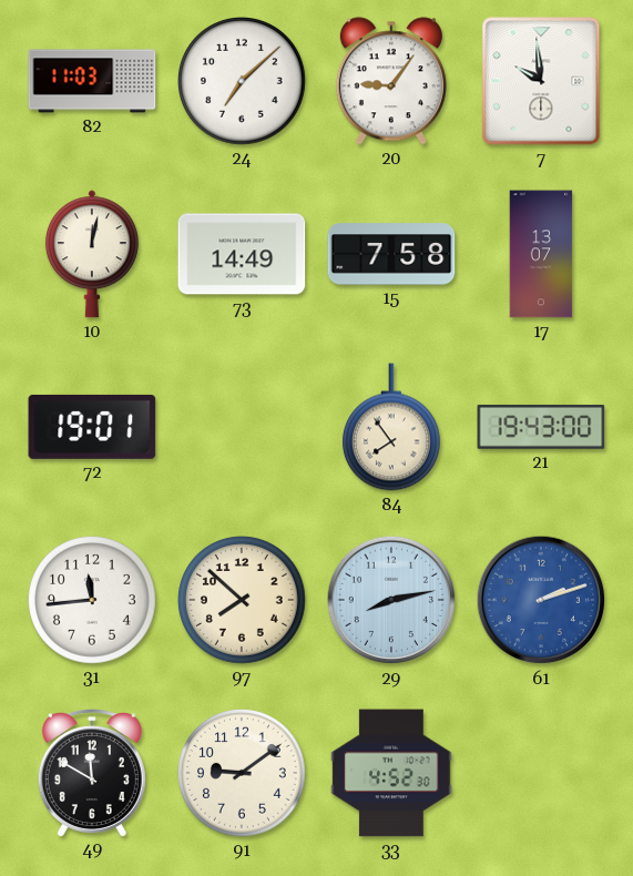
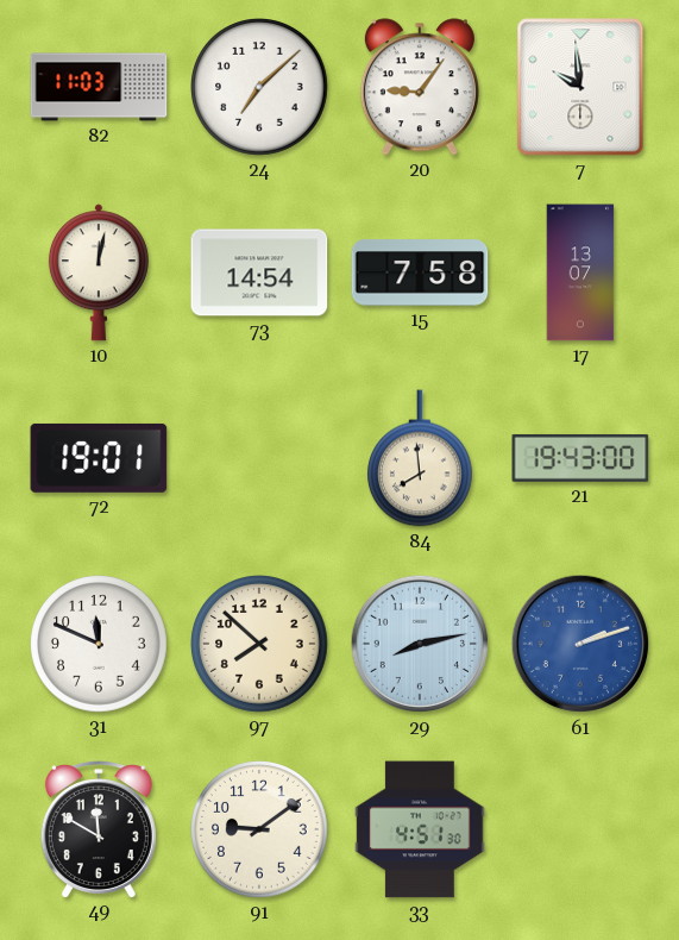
73: 14:49 -> 14:54
84: 7:54 -> 7:59
31: 11:44 -> 11:49
33: 4:52 -> 4:51
